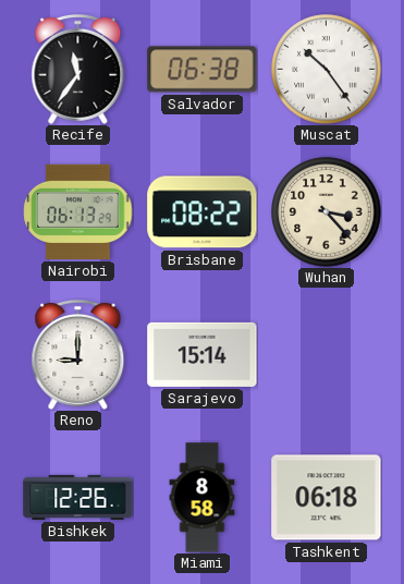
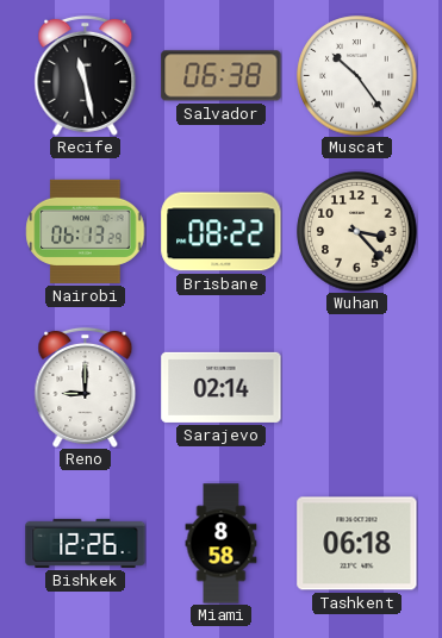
Recife: 11:36 -> 11:28
Sarajevo: 15:14 -> 02:14
